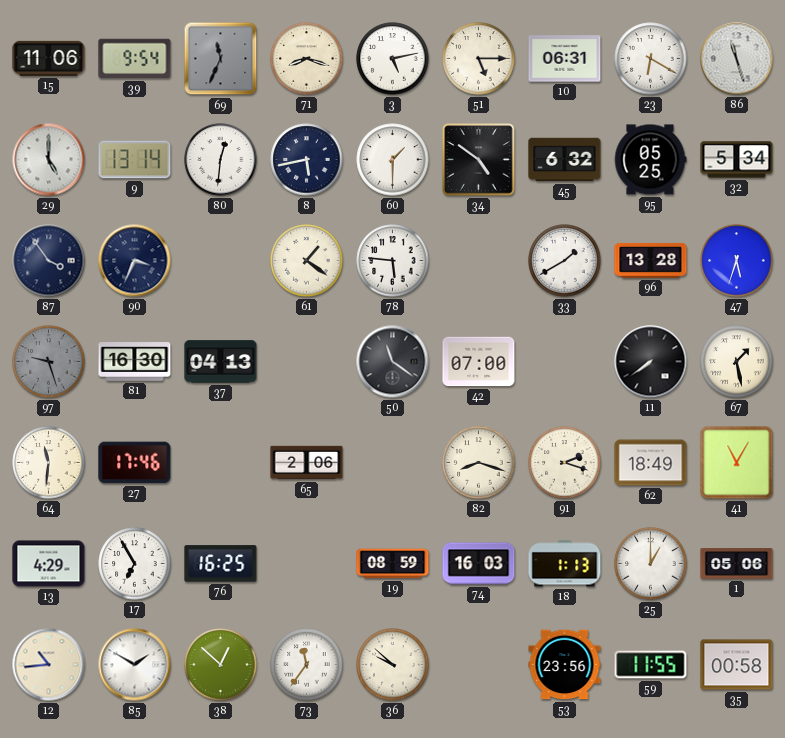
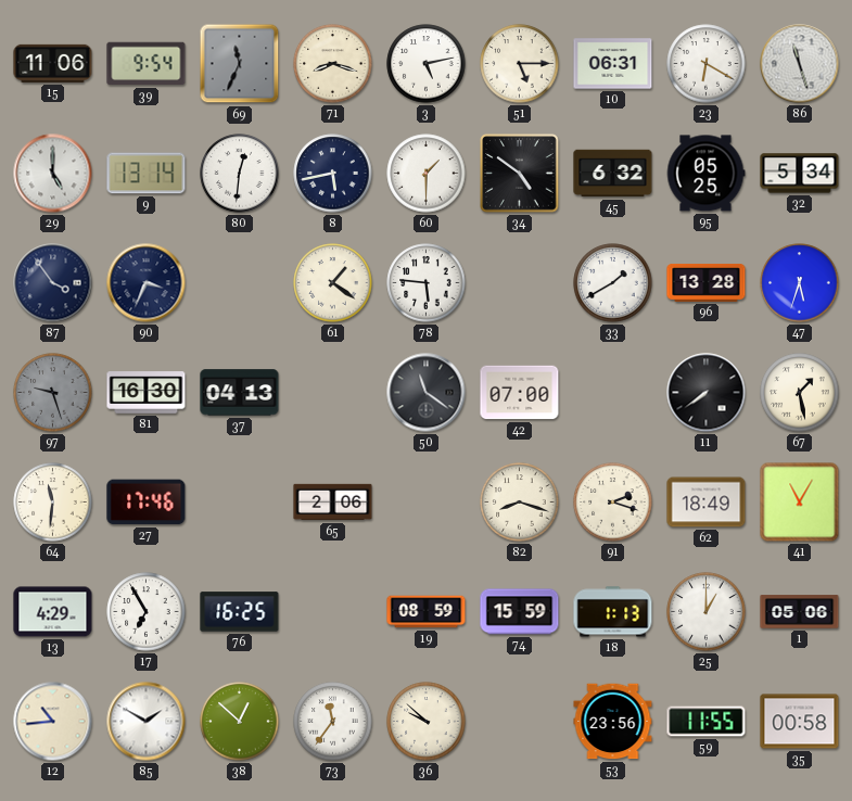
74: 16:03 -> 15:59
